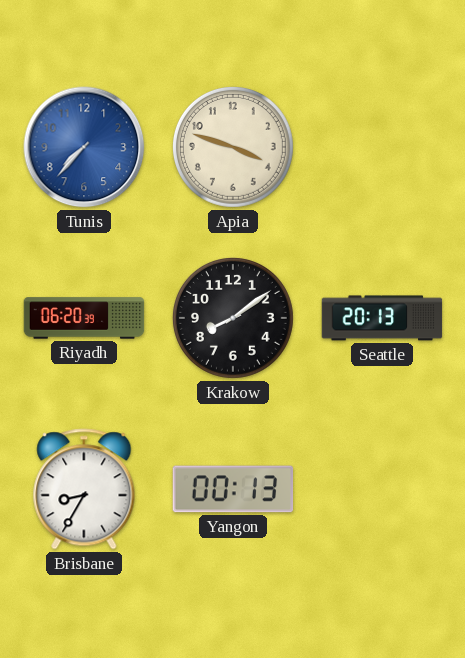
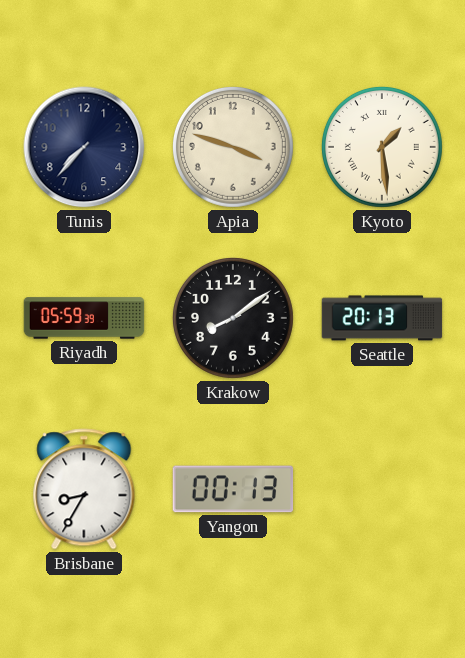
Tunis dial: blue -> navy
Kyoto: none -> 1:29
Riyadh: 06:20 -> 05:59
